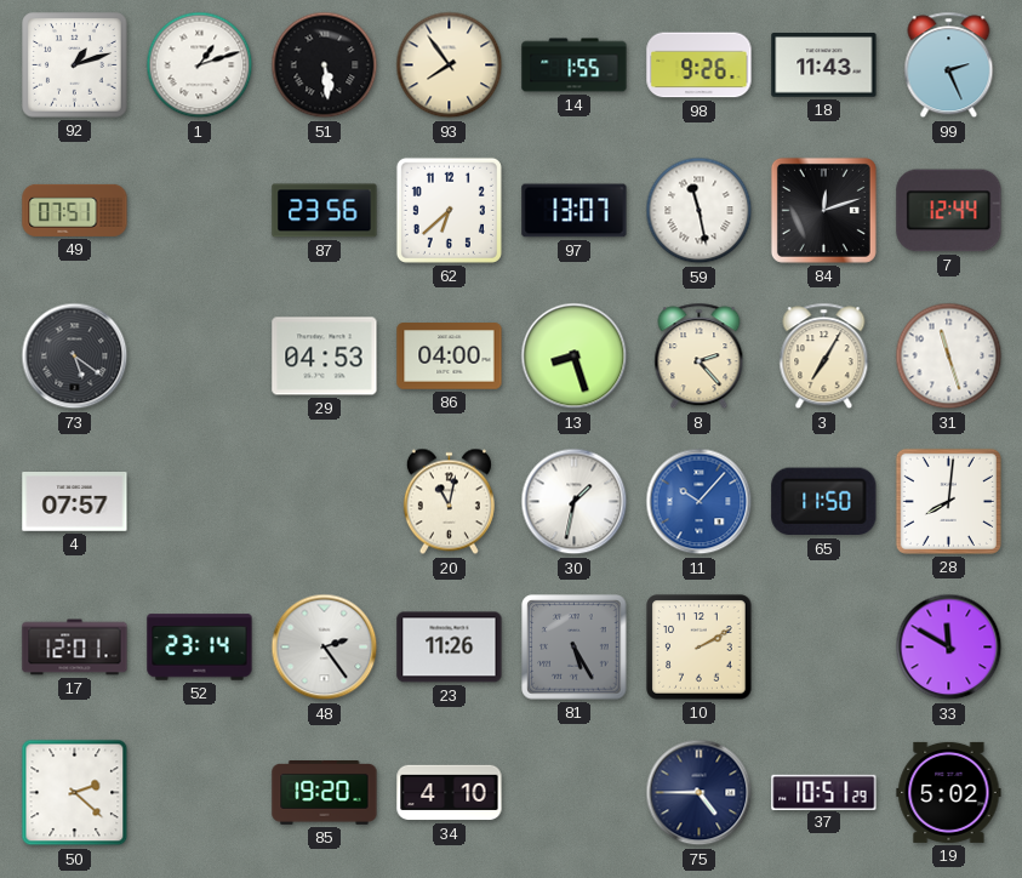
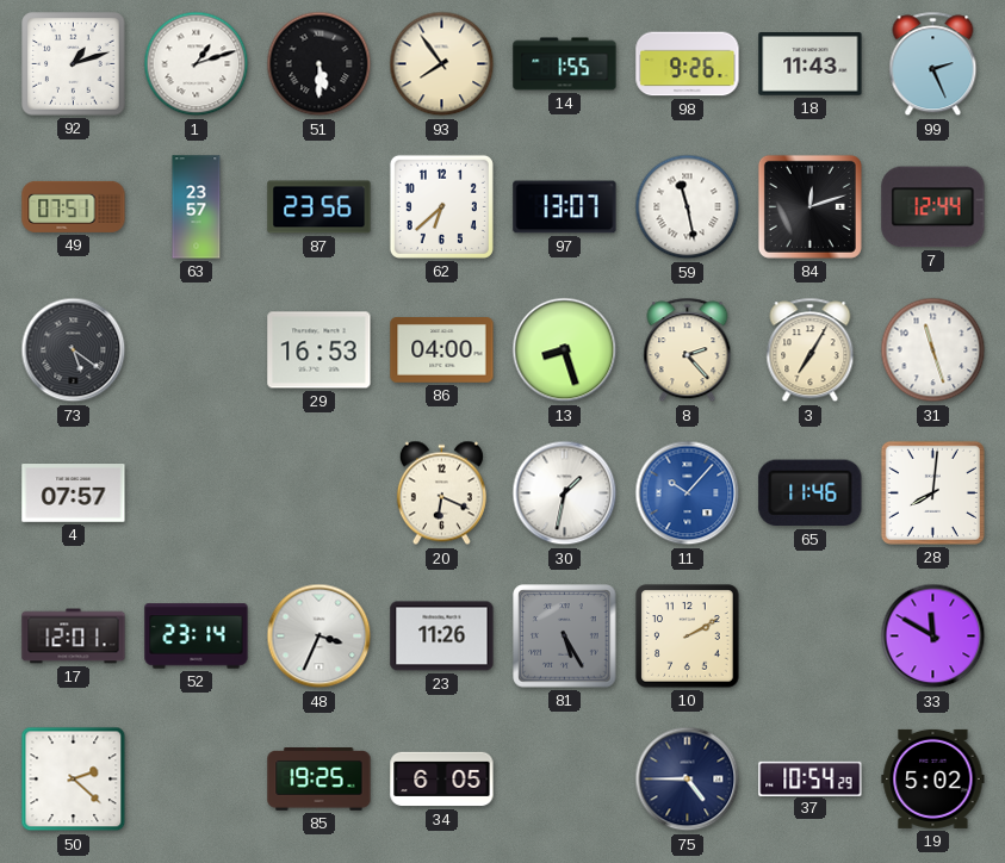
51: 5:29 -> 5:30
63: none -> 23:57
29: 04:53 -> 16:53
20: 11:02 -> 6:19
65: 11:50 -> 11:46
48: 2:24 -> 3:34
85: 19:20 -> 19:25
34: 4:10 -> 6:05
37: 10:51 -> 10:54
